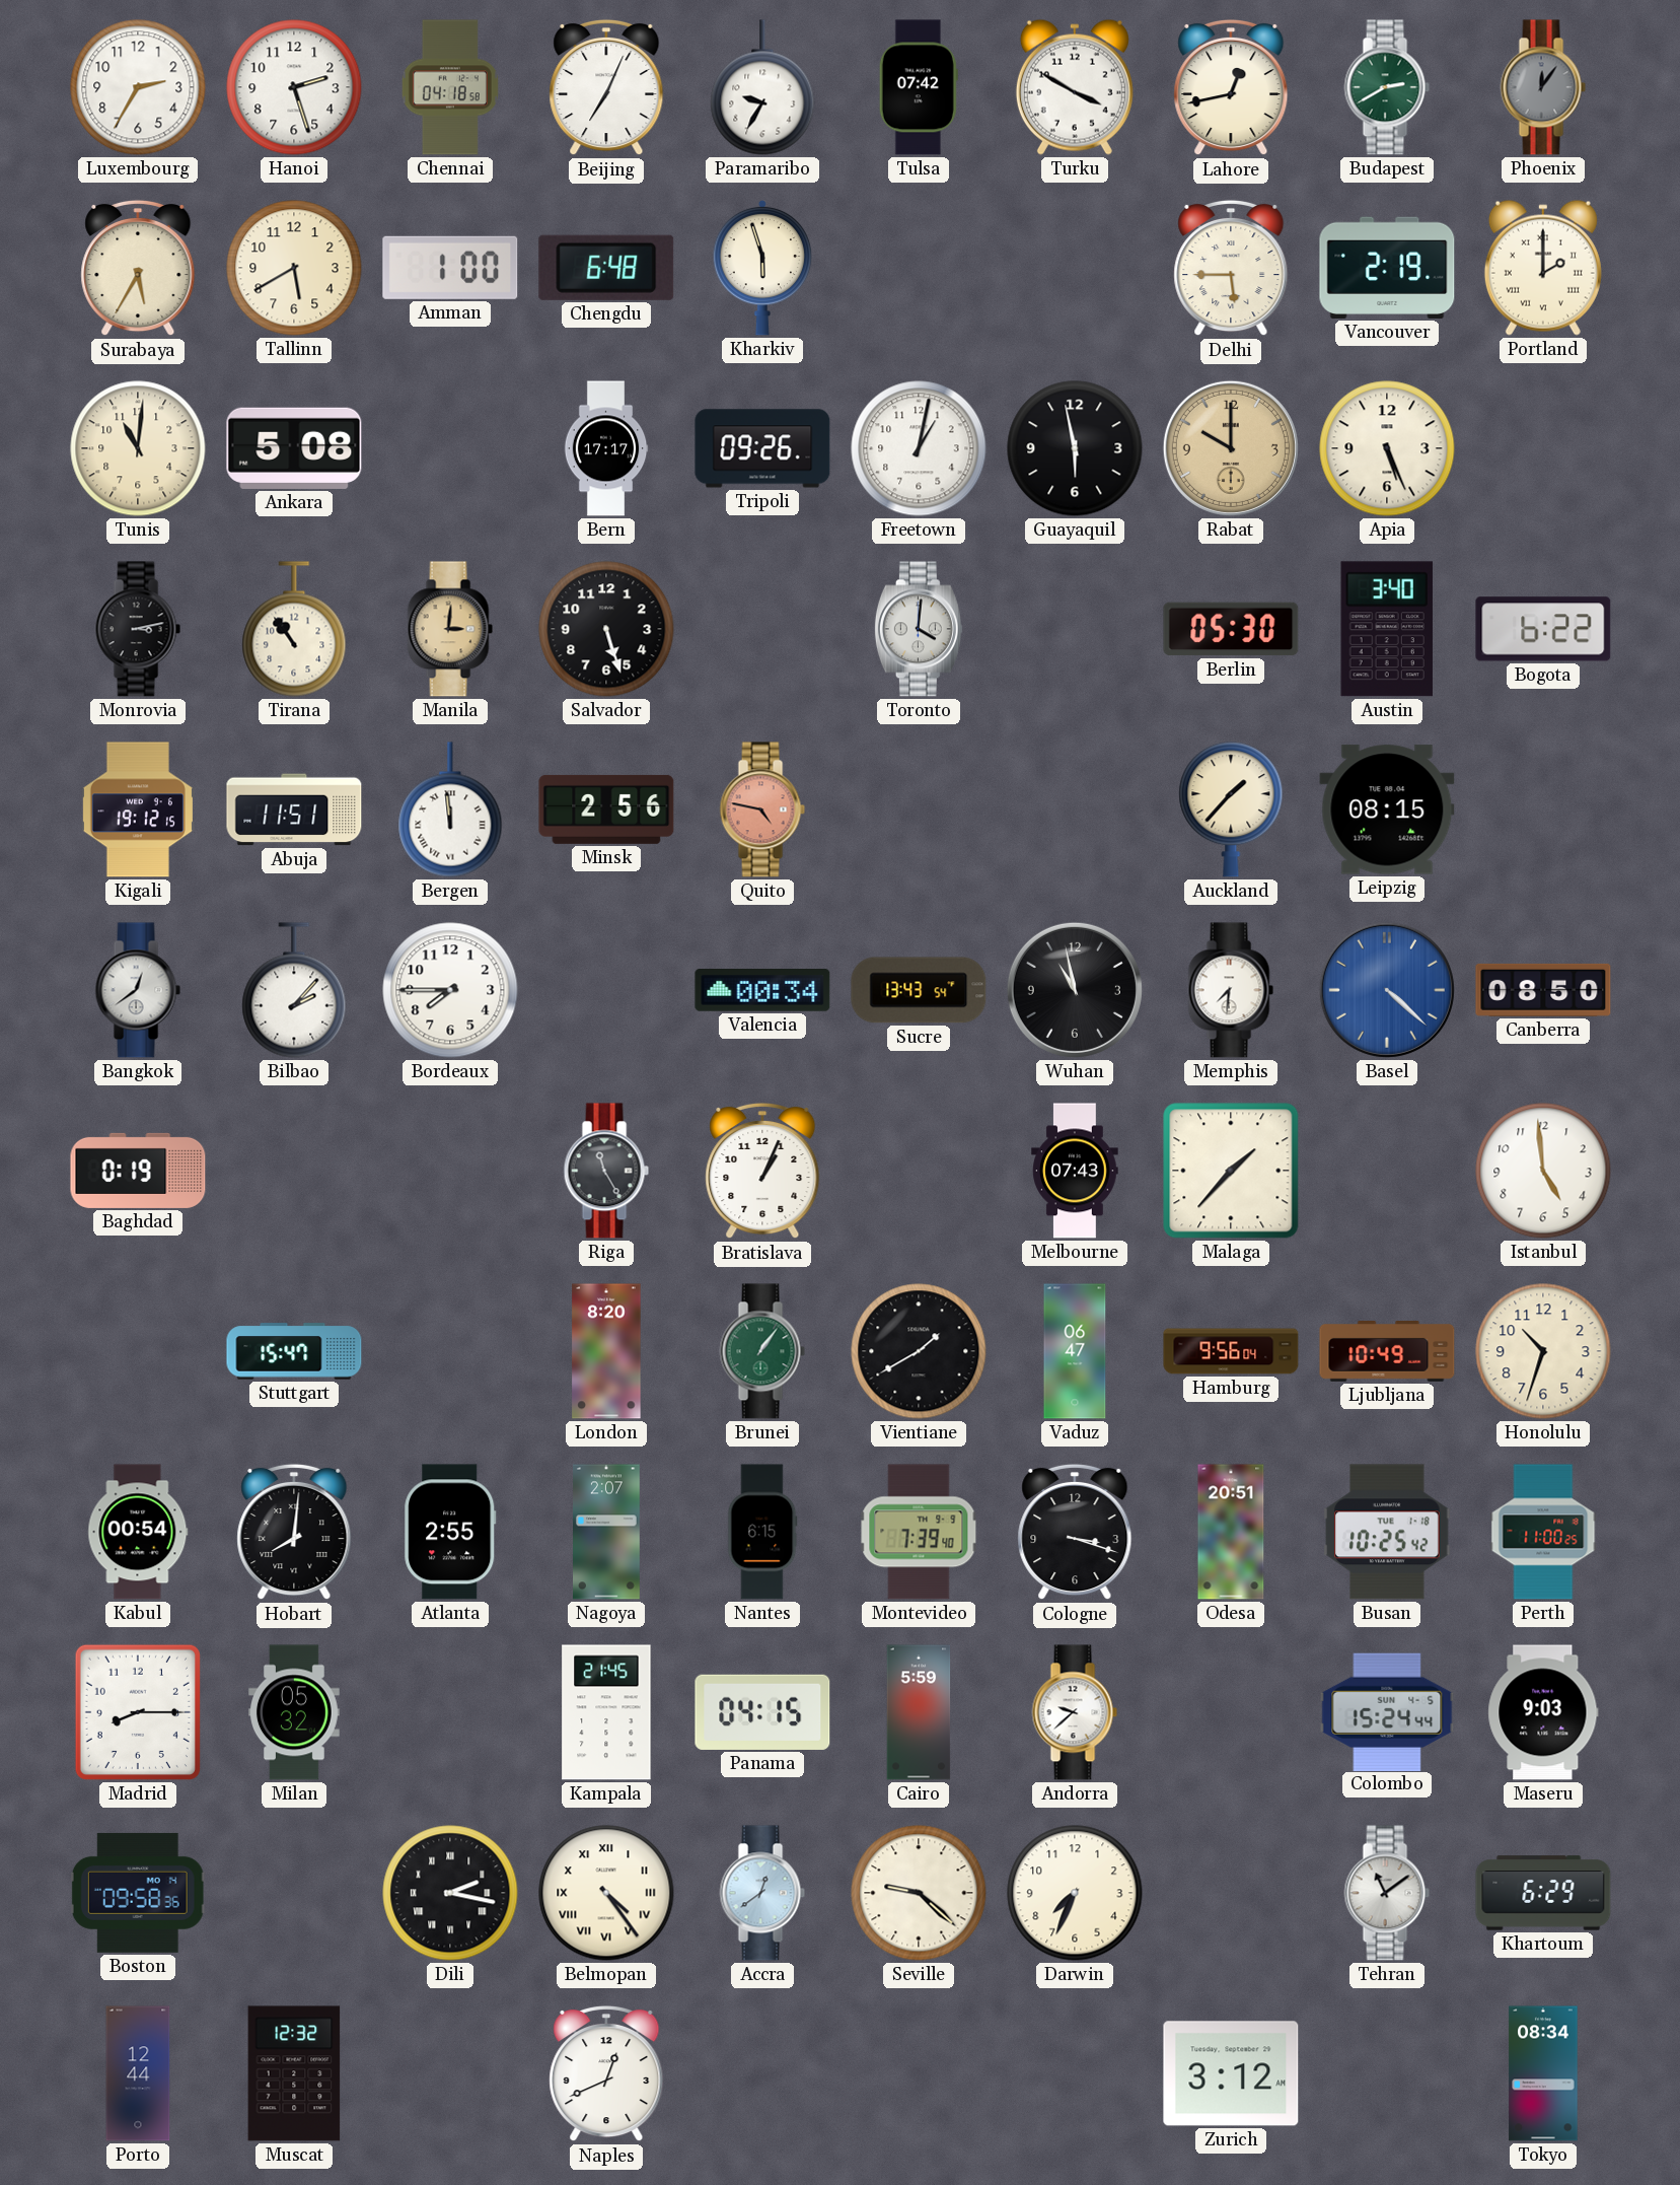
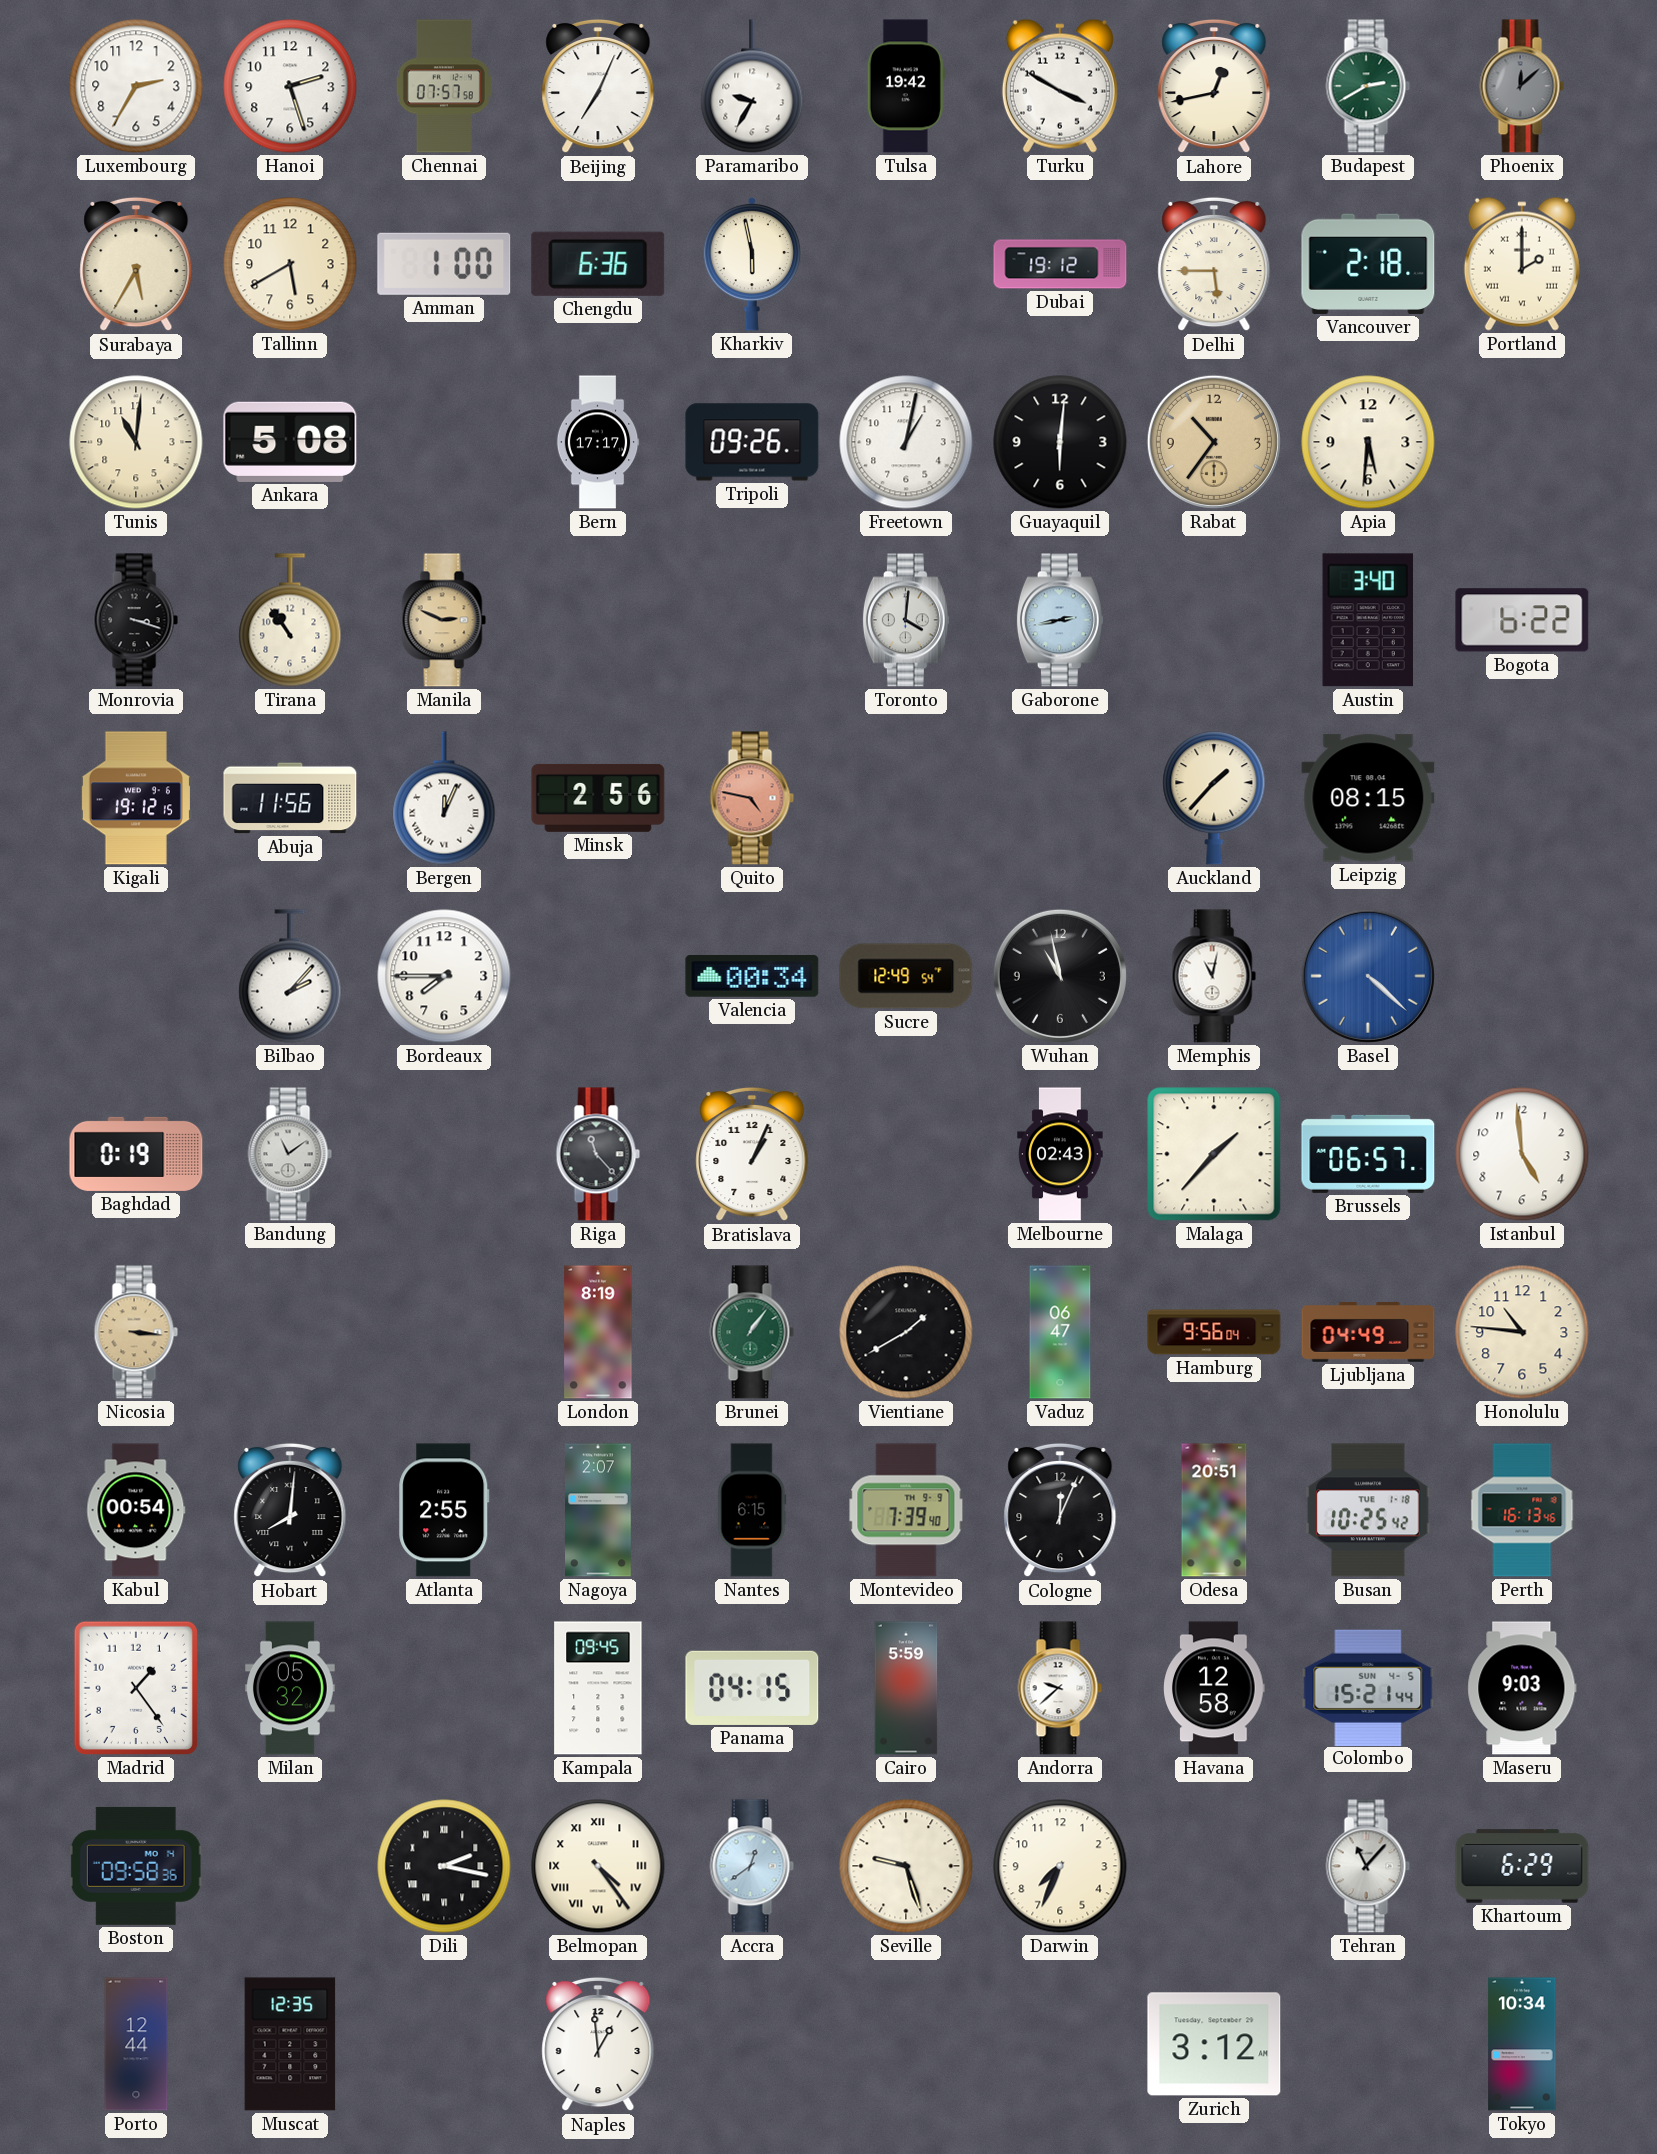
Chennai: 04:18 -> 07:57
Tulsa: 07:42 -> 19:42
Phoenix: 12:06 -> 12:08
Chengdu: 6:48 -> 6:36
Kharkiv: 5:57 -> 5:58
Dubai: none -> 19:12
Vancouver: 2:19 -> 2:18
Guayaquil: 5:58 -> 6:01
Rabat: 10:00 -> 10:36
Apia: 5:26 -> 5:31
Monrovia: 3:13 -> 3:18
Manila: 3:01 -> 2:49
Salvador: 5:27 -> none
Gaborone: none -> 2:43
Berlin: 05:30 -> none
Abuja: 11:51 -> 11:56
Bergen: 11:59 -> 12:04
Bangkok: 12:39 -> none
Sucre: 13:43 -> 12:49
Memphis: 7:31 -> 11:02
Canberra: 08:50 -> none
Bandung: none -> 11:09
Riga: 11:25 -> 11:23
Melbourne: 07:43 -> 02:43
Brussels: none -> 06:57
Nicosia: none -> 3:16
Stuttgart: 15:47 -> none
London: 8:20 -> 8:19
Ljubljana: 10:49 -> 04:49
Honolulu: 10:33 -> 10:46
Cologne: 3:18 -> 12:04
Perth: 11:00 -> 16:13
Madrid: 8:15 -> 1:24
Kampala: 21:45 -> 09:45
Havana: none -> 12:58
Colombo: 15:24 -> 15:21
Seville: 9:22 -> 9:27
Tehran: 11:09 -> 11:07
Muscat: 12:32 -> 12:35
Naples: 12:41 -> 12:59
Tokyo: 08:34 -> 10:34
